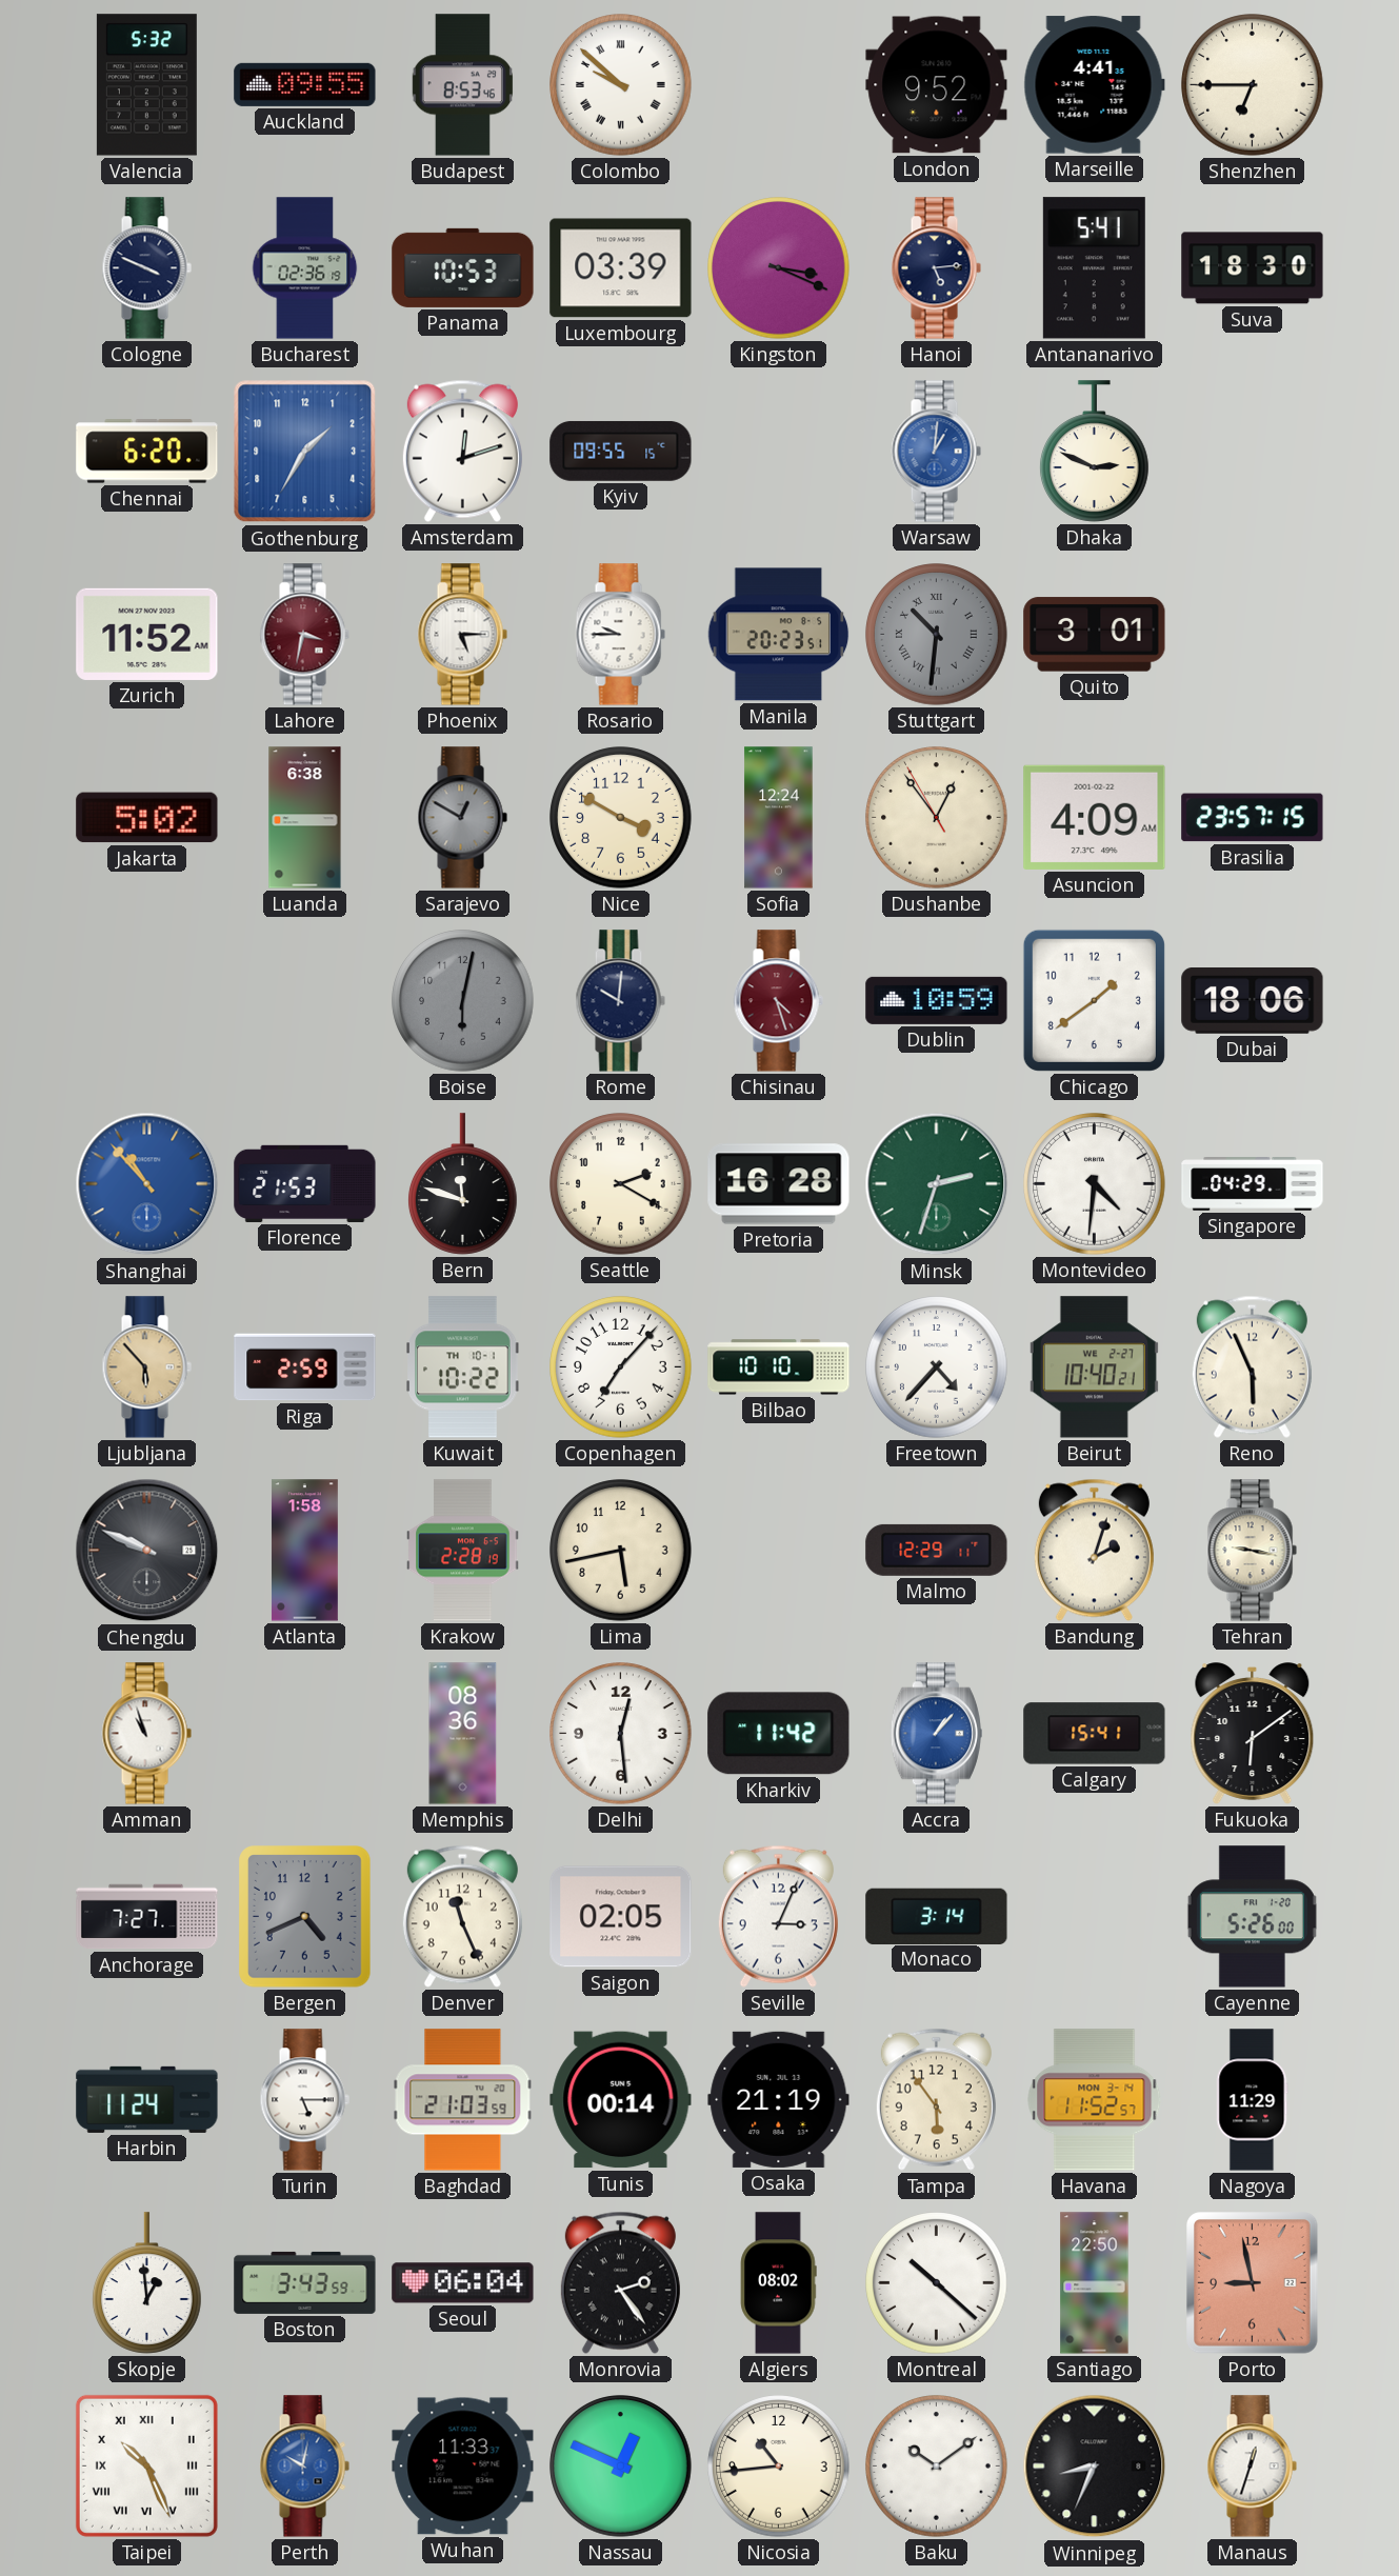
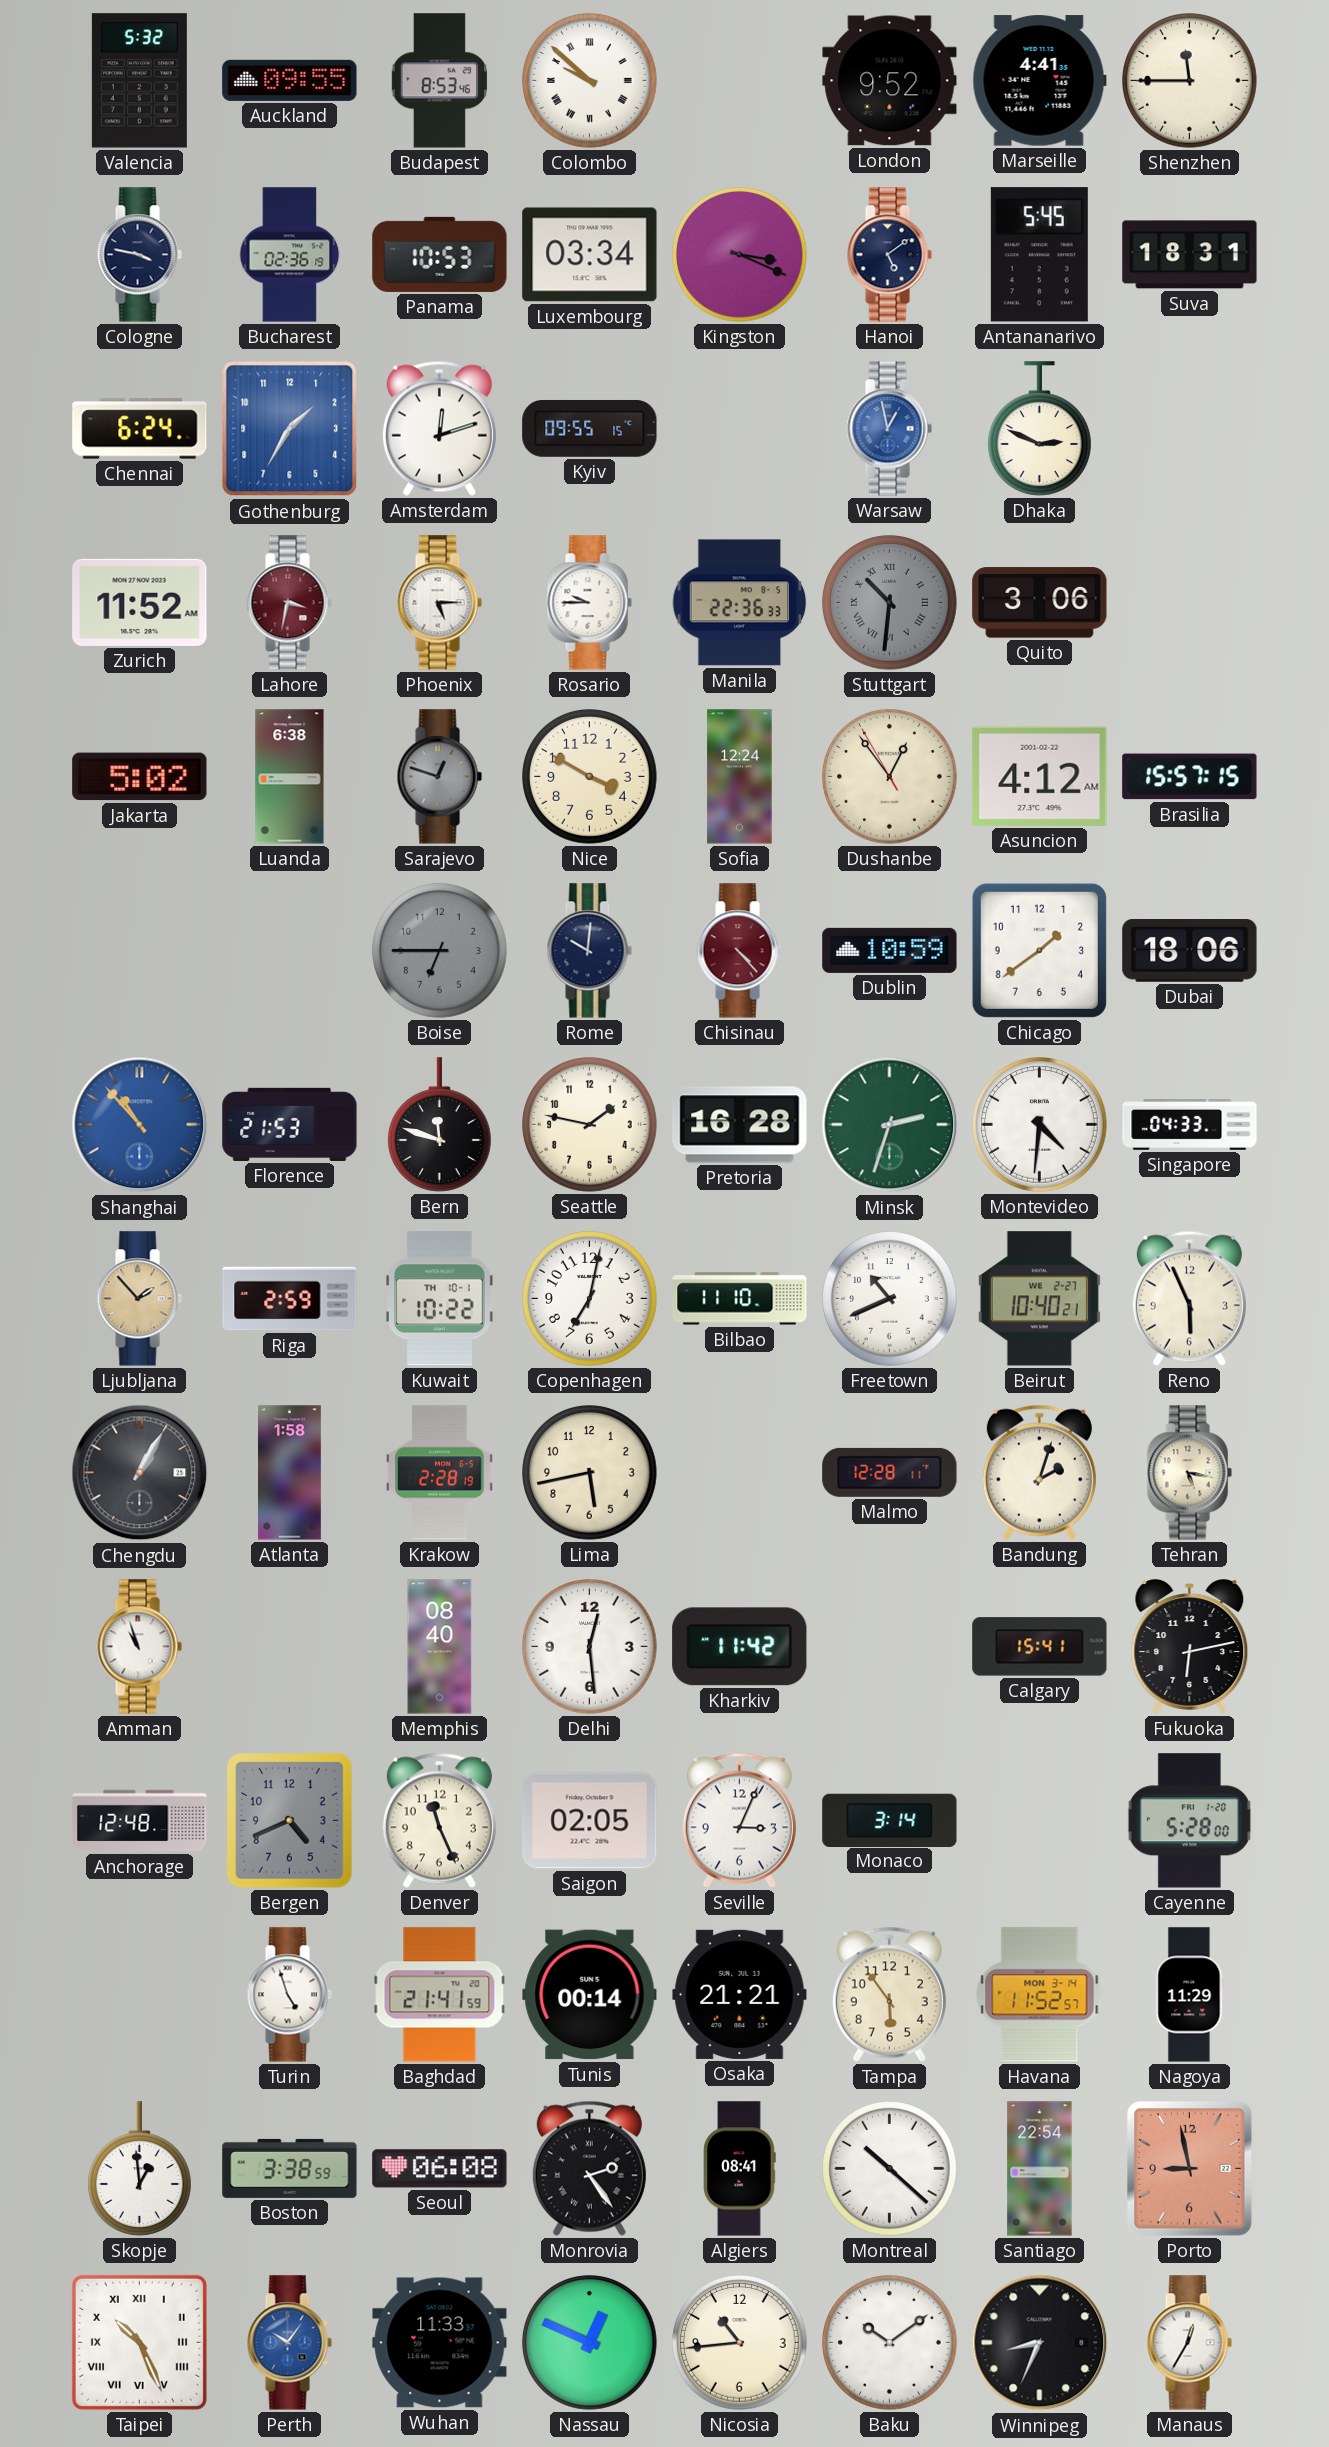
Shenzhen: 6:45 -> 11:45
Cologne: 3:49 -> 3:47
Luxembourg: 03:39 -> 03:34
Hanoi: 5:14 -> 5:09
Antananarivo: 5:41 -> 5:45
Suva: 18:30 -> 18:31
Chennai: 6:20 -> 6:24
Warsaw: 1:01 -> 12:58
Manila: 20:23 -> 22:36
Quito: 3:01 -> 3:06
Sarajevo: 12:50 -> 12:48
Asuncion: 4:09 -> 4:12
Brasilia: 23:57 -> 15:57
Boise: 6:02 -> 6:45
Chisinau: 4:27 -> 4:23
Seattle: 2:20 -> 1:47
Singapore: 04:29 -> 04:33
Ljubljana: 5:53 -> 1:53
Copenhagen: 7:07 -> 7:02
Bilbao: 10:10 -> 11:10
Freetown: 4:37 -> 10:41
Chengdu: 9:49 -> 1:05
Malmo: 12:29 -> 12:28
Tehran: 9:17 -> 5:17
Memphis: 08:36 -> 08:40
Accra: 1:07 -> none
Fukuoka: 6:09 -> 6:13
Anchorage: 7:27 -> 12:48
Cayenne: 5:26 -> 5:28
Harbin: 11:24 -> none
Turin: 5:15 -> 4:57
Baghdad: 21:03 -> 21:41
Osaka: 21:19 -> 21:21
Boston: 3:43 -> 3:38
Seoul: 06:04 -> 06:08
Algiers: 08:02 -> 08:41
Santiago: 22:50 -> 22:54
Perth: 10:02 -> 10:06
Manaus: 12:33 -> 12:35
